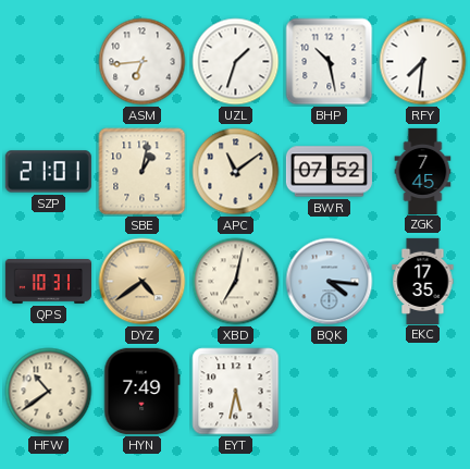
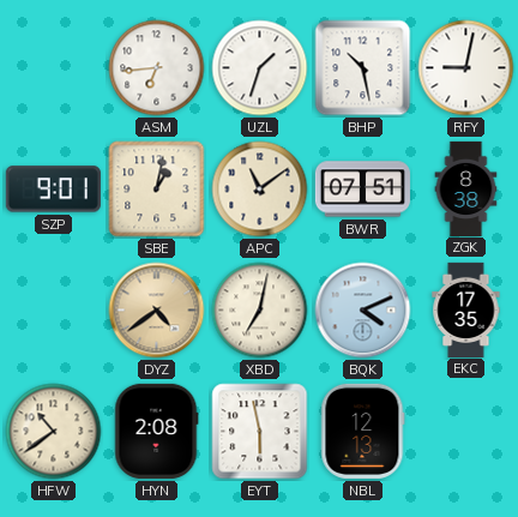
RFY: 7:31 -> 9:02
SZP: 21:01 -> 9:01
BWR: 07:52 -> 07:51
ZGK: 7:45 -> 8:38
QPS: 10:31 -> none
BQK: 4:16 -> 4:11
HYN: 7:49 -> 2:08
EYT: 5:32 -> 5:58
NBL: none -> 12:13
